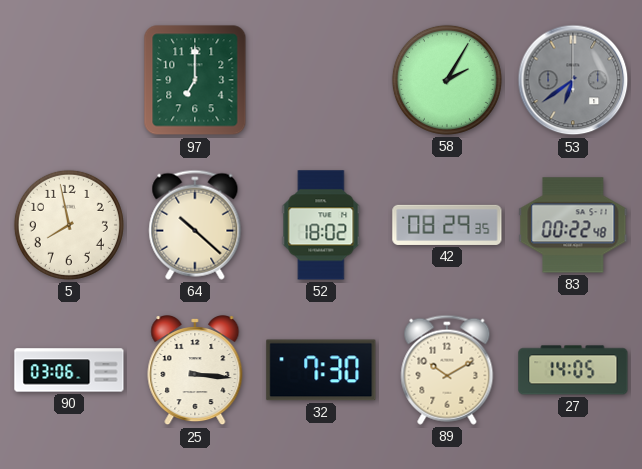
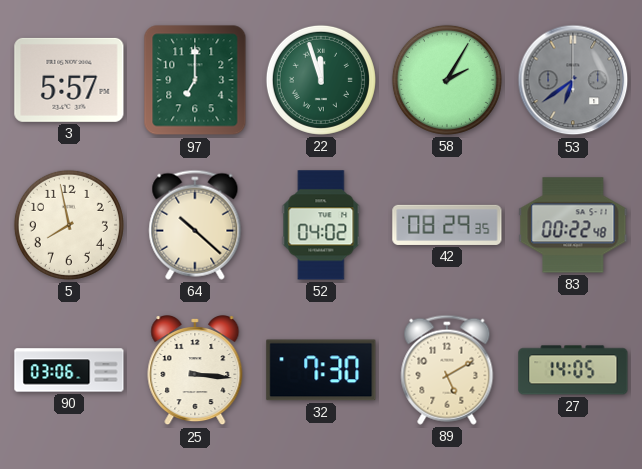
3: none -> 5:57
22: none -> 11:57
52: 18:02 -> 04:02
89: 10:10 -> 5:10
